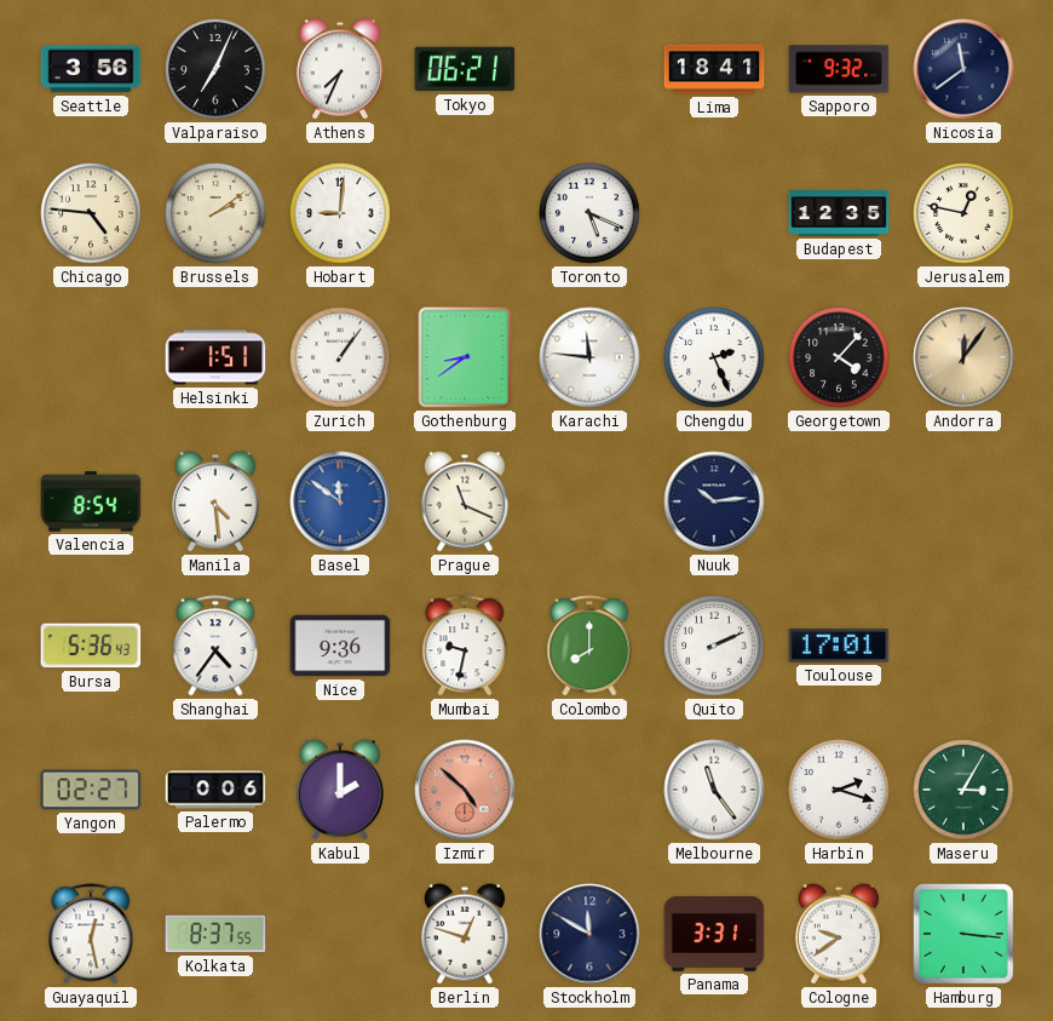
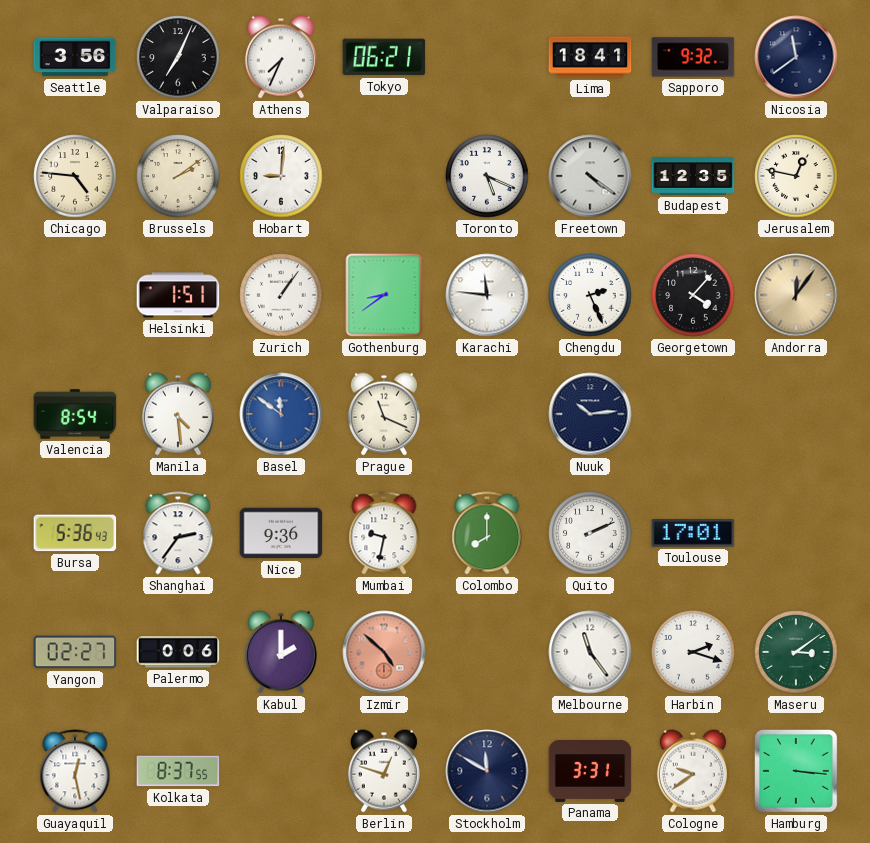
Freetown: none -> 4:21
Shanghai: 4:36 -> 2:36
Maseru: 3:05 -> 3:09
